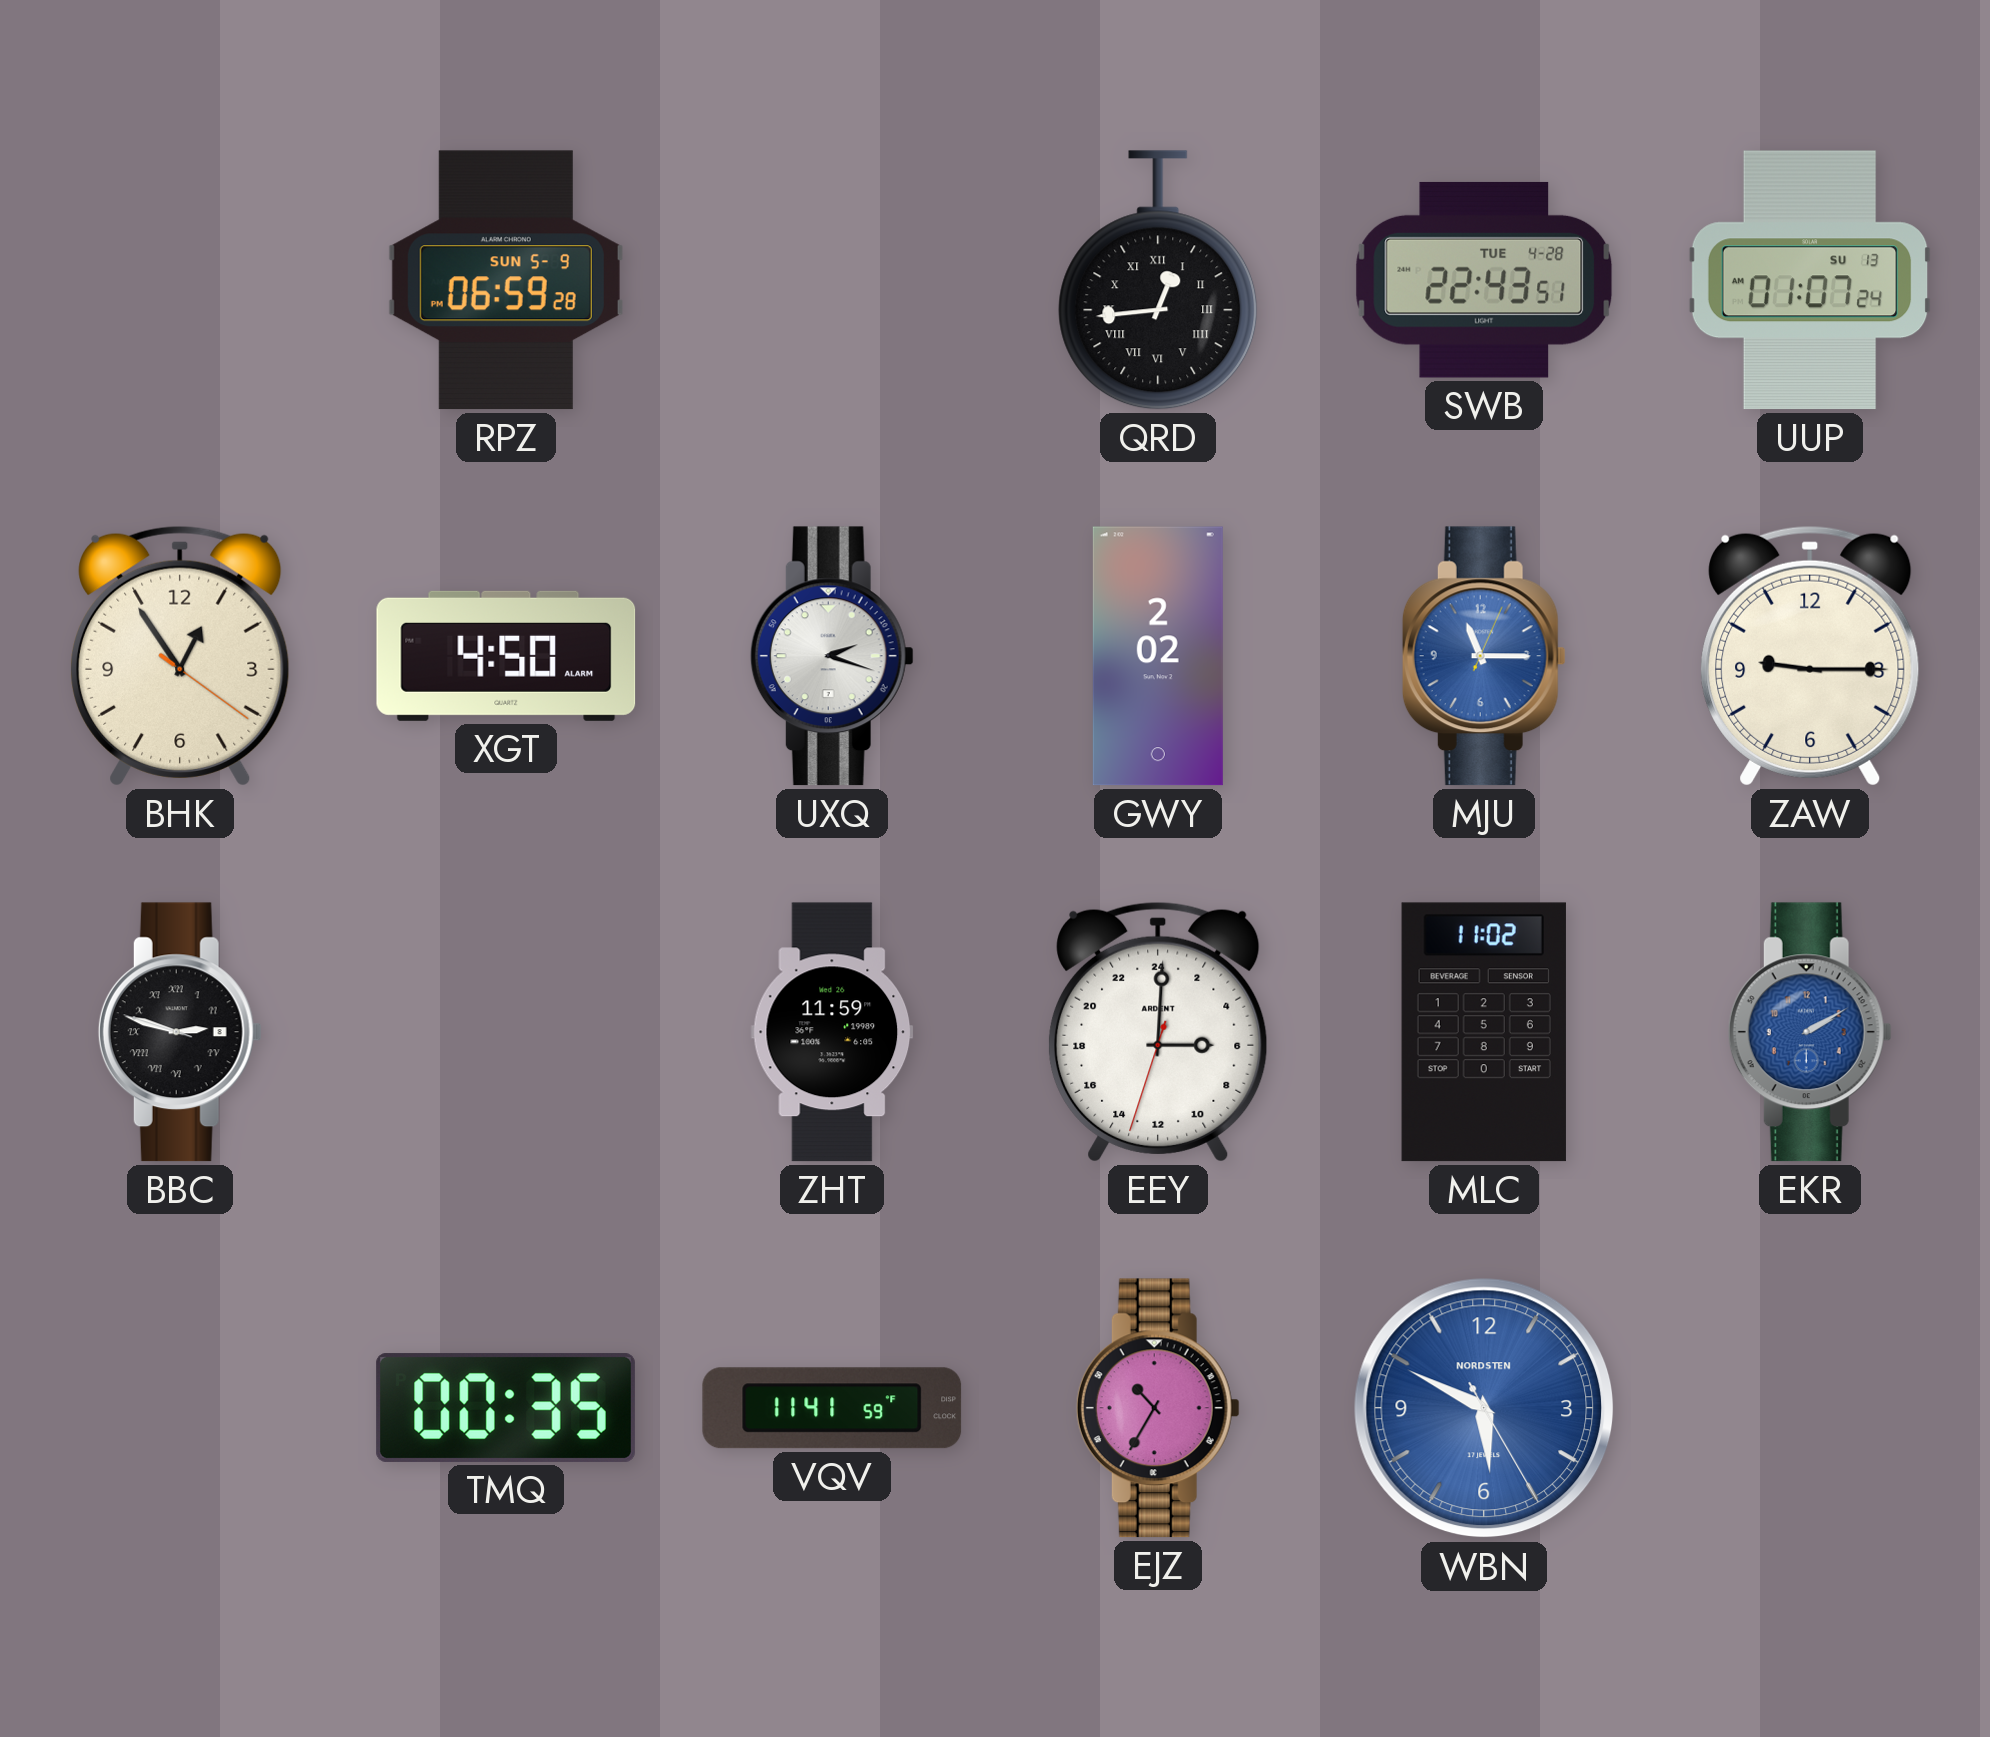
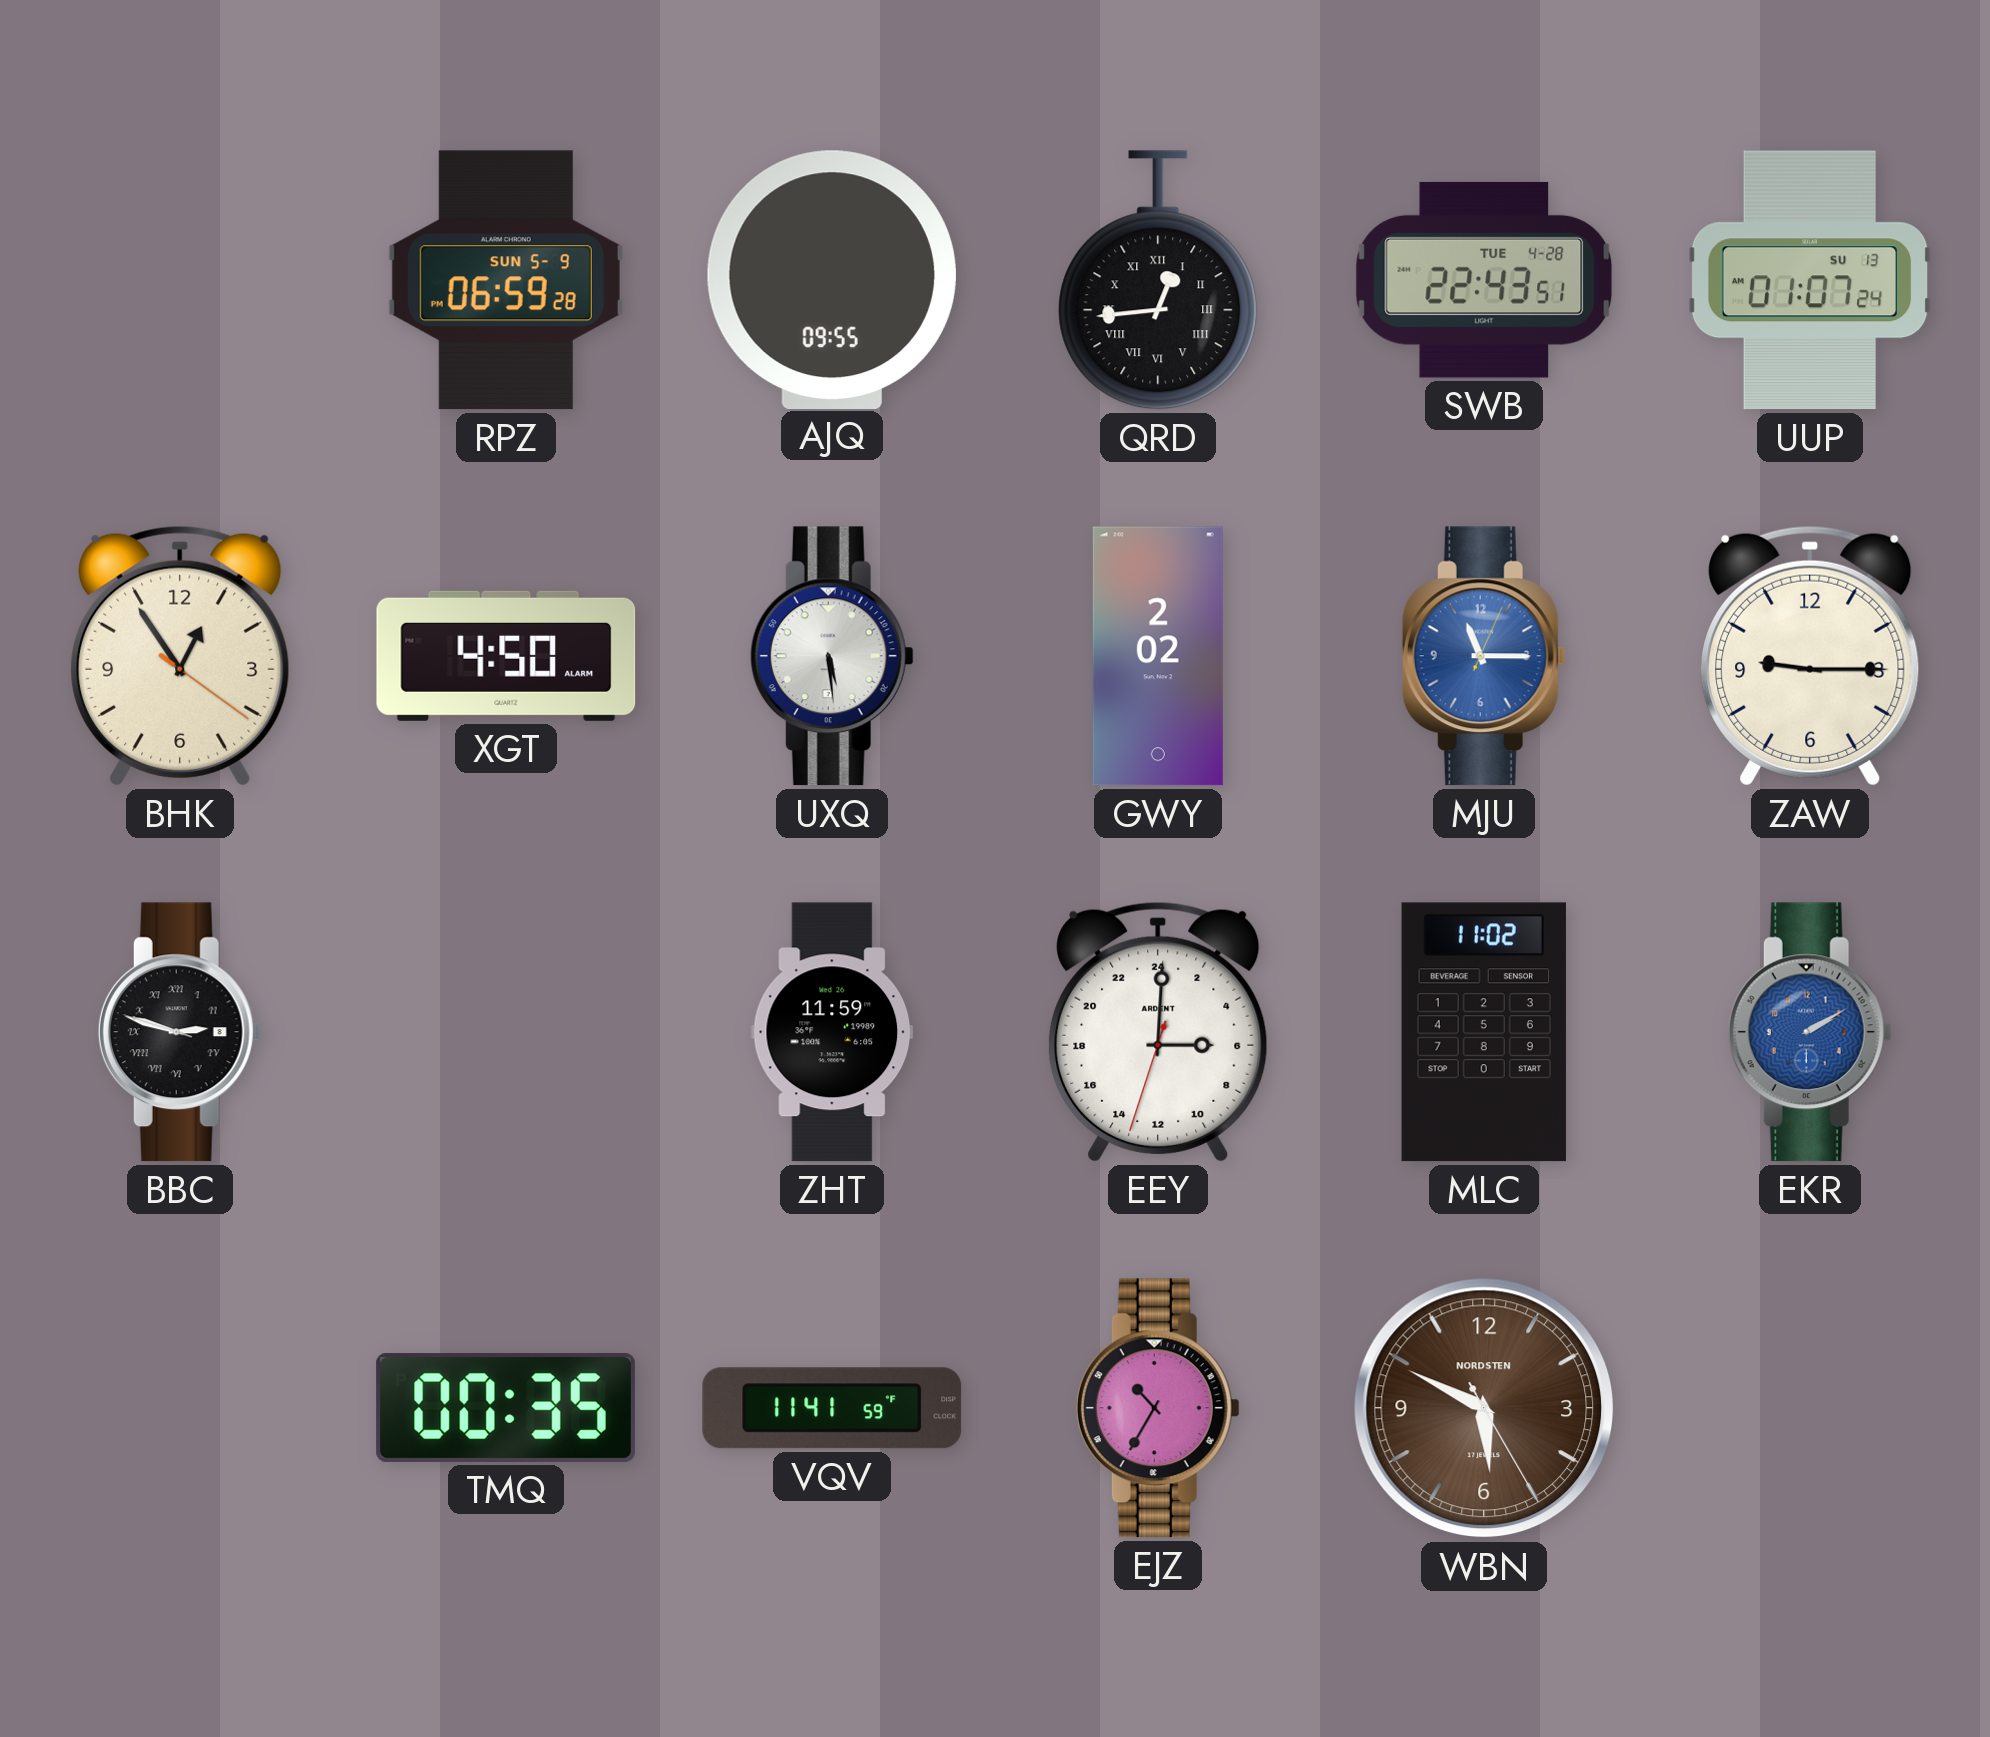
AJQ: none -> 09:55
UXQ: 2:18 -> 5:29
WBN dial: blue -> brown
